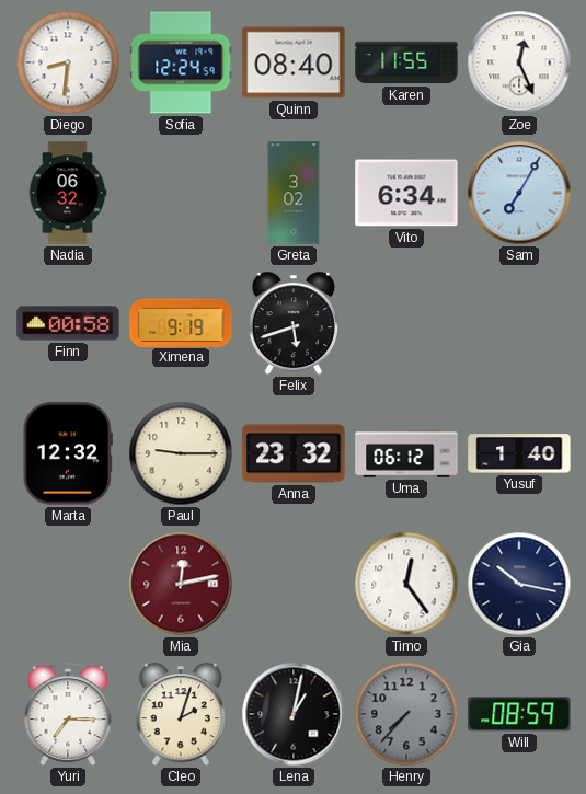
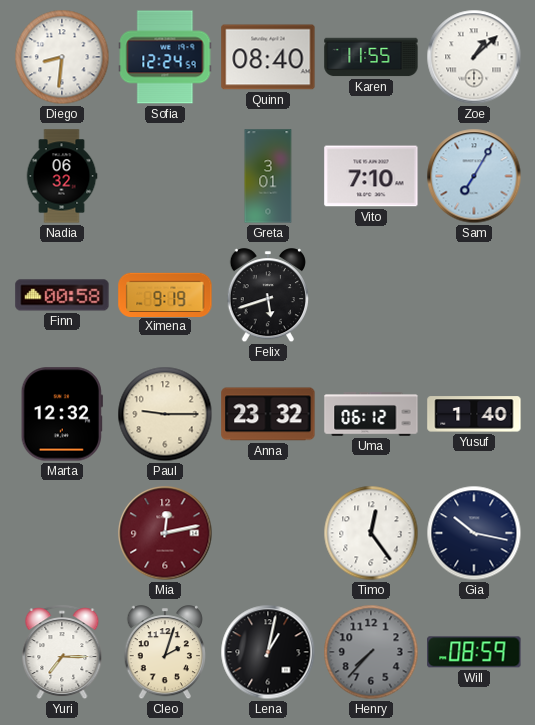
Zoe: 12:26 -> 1:08
Greta: 3:02 -> 3:01
Vito: 6:34 -> 7:10
